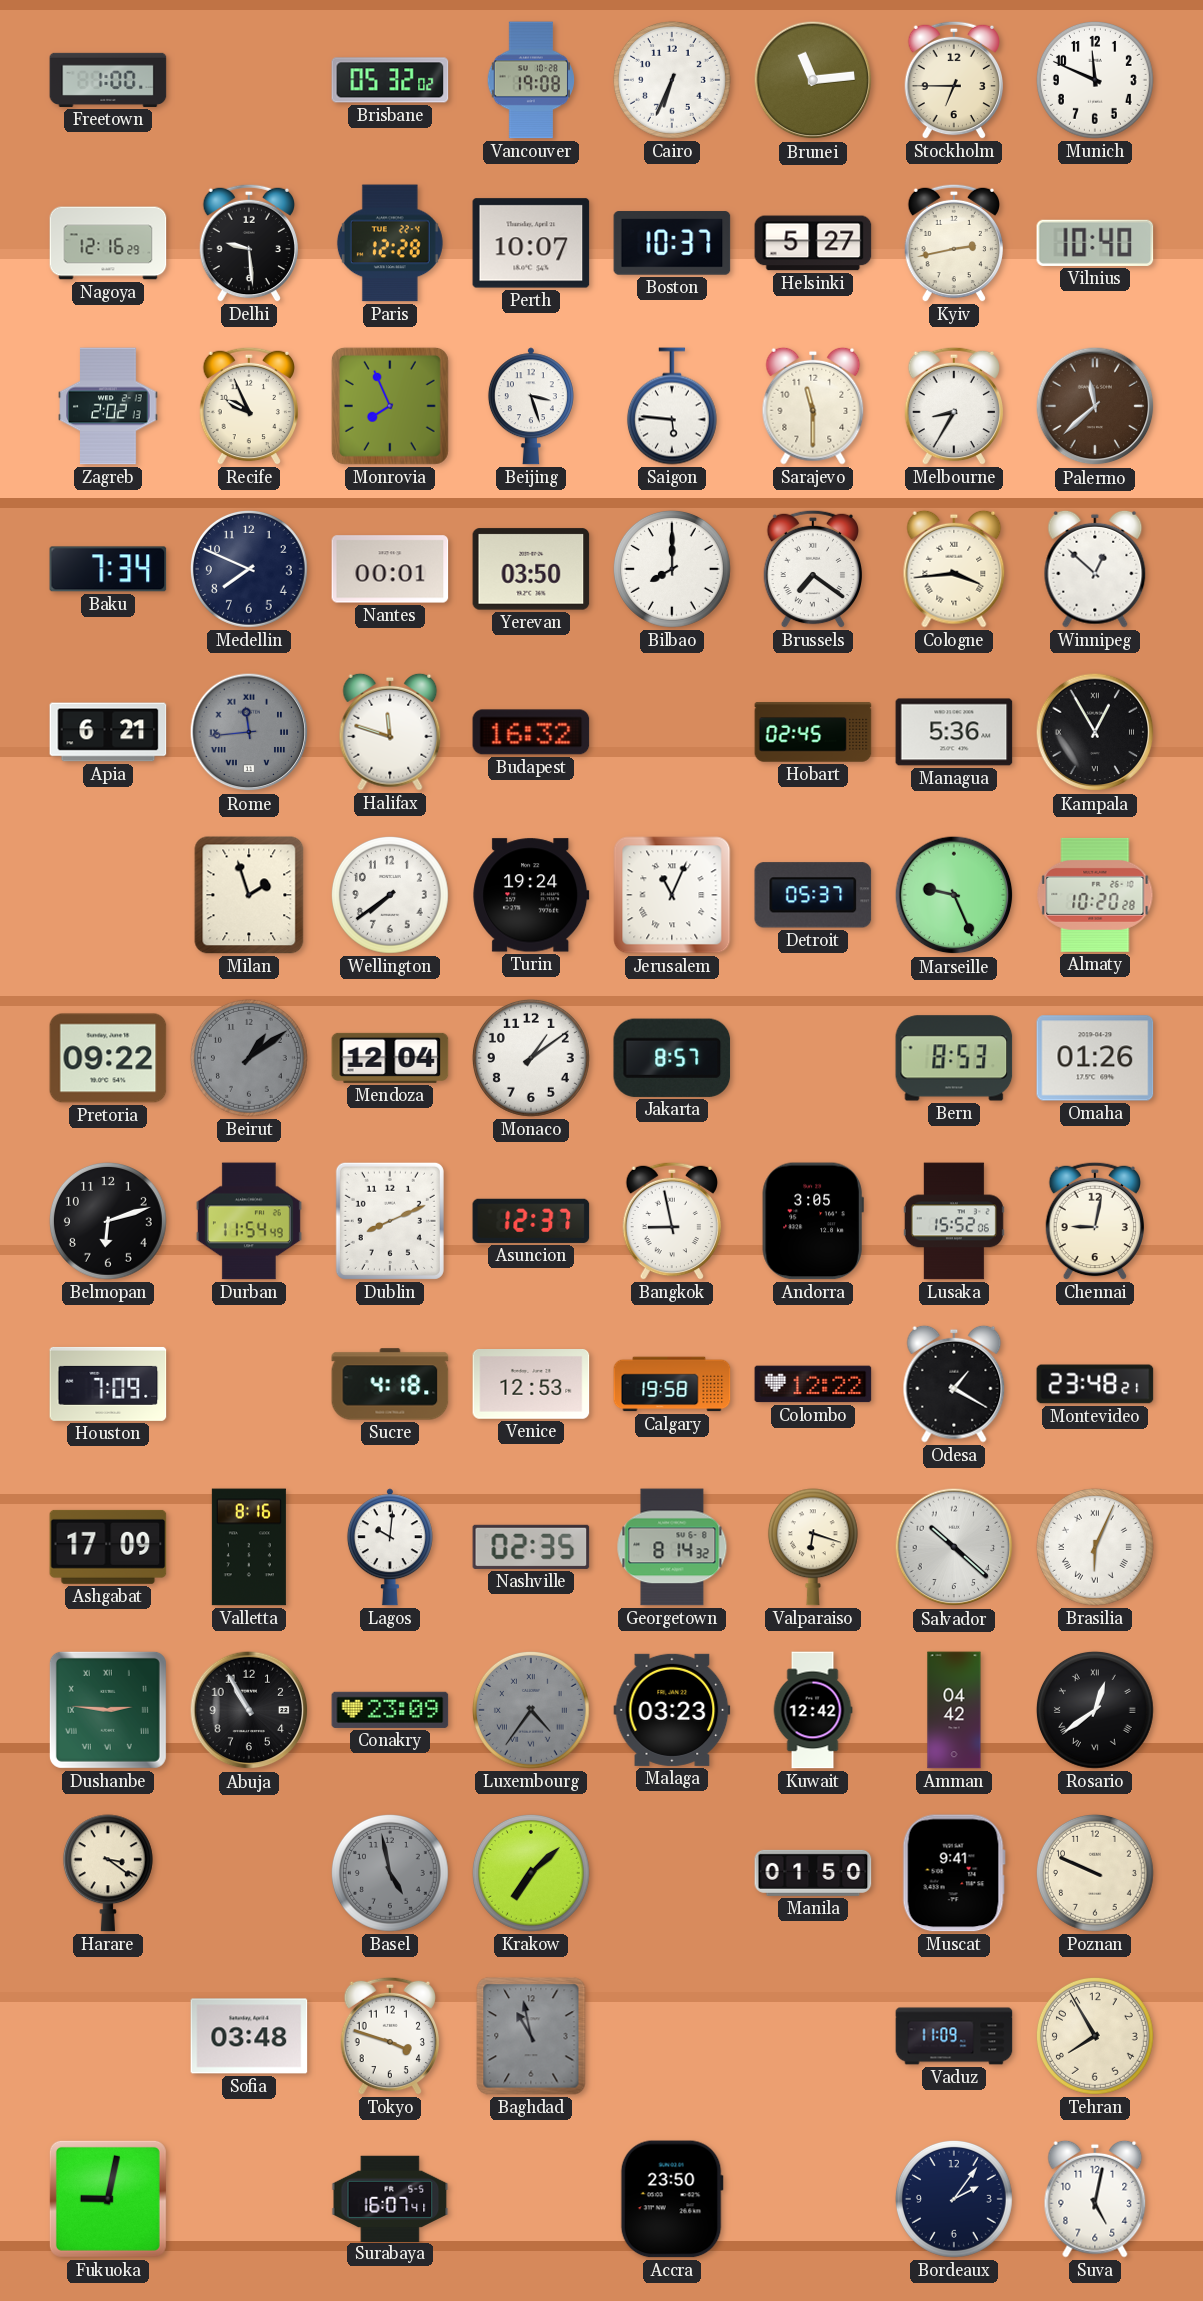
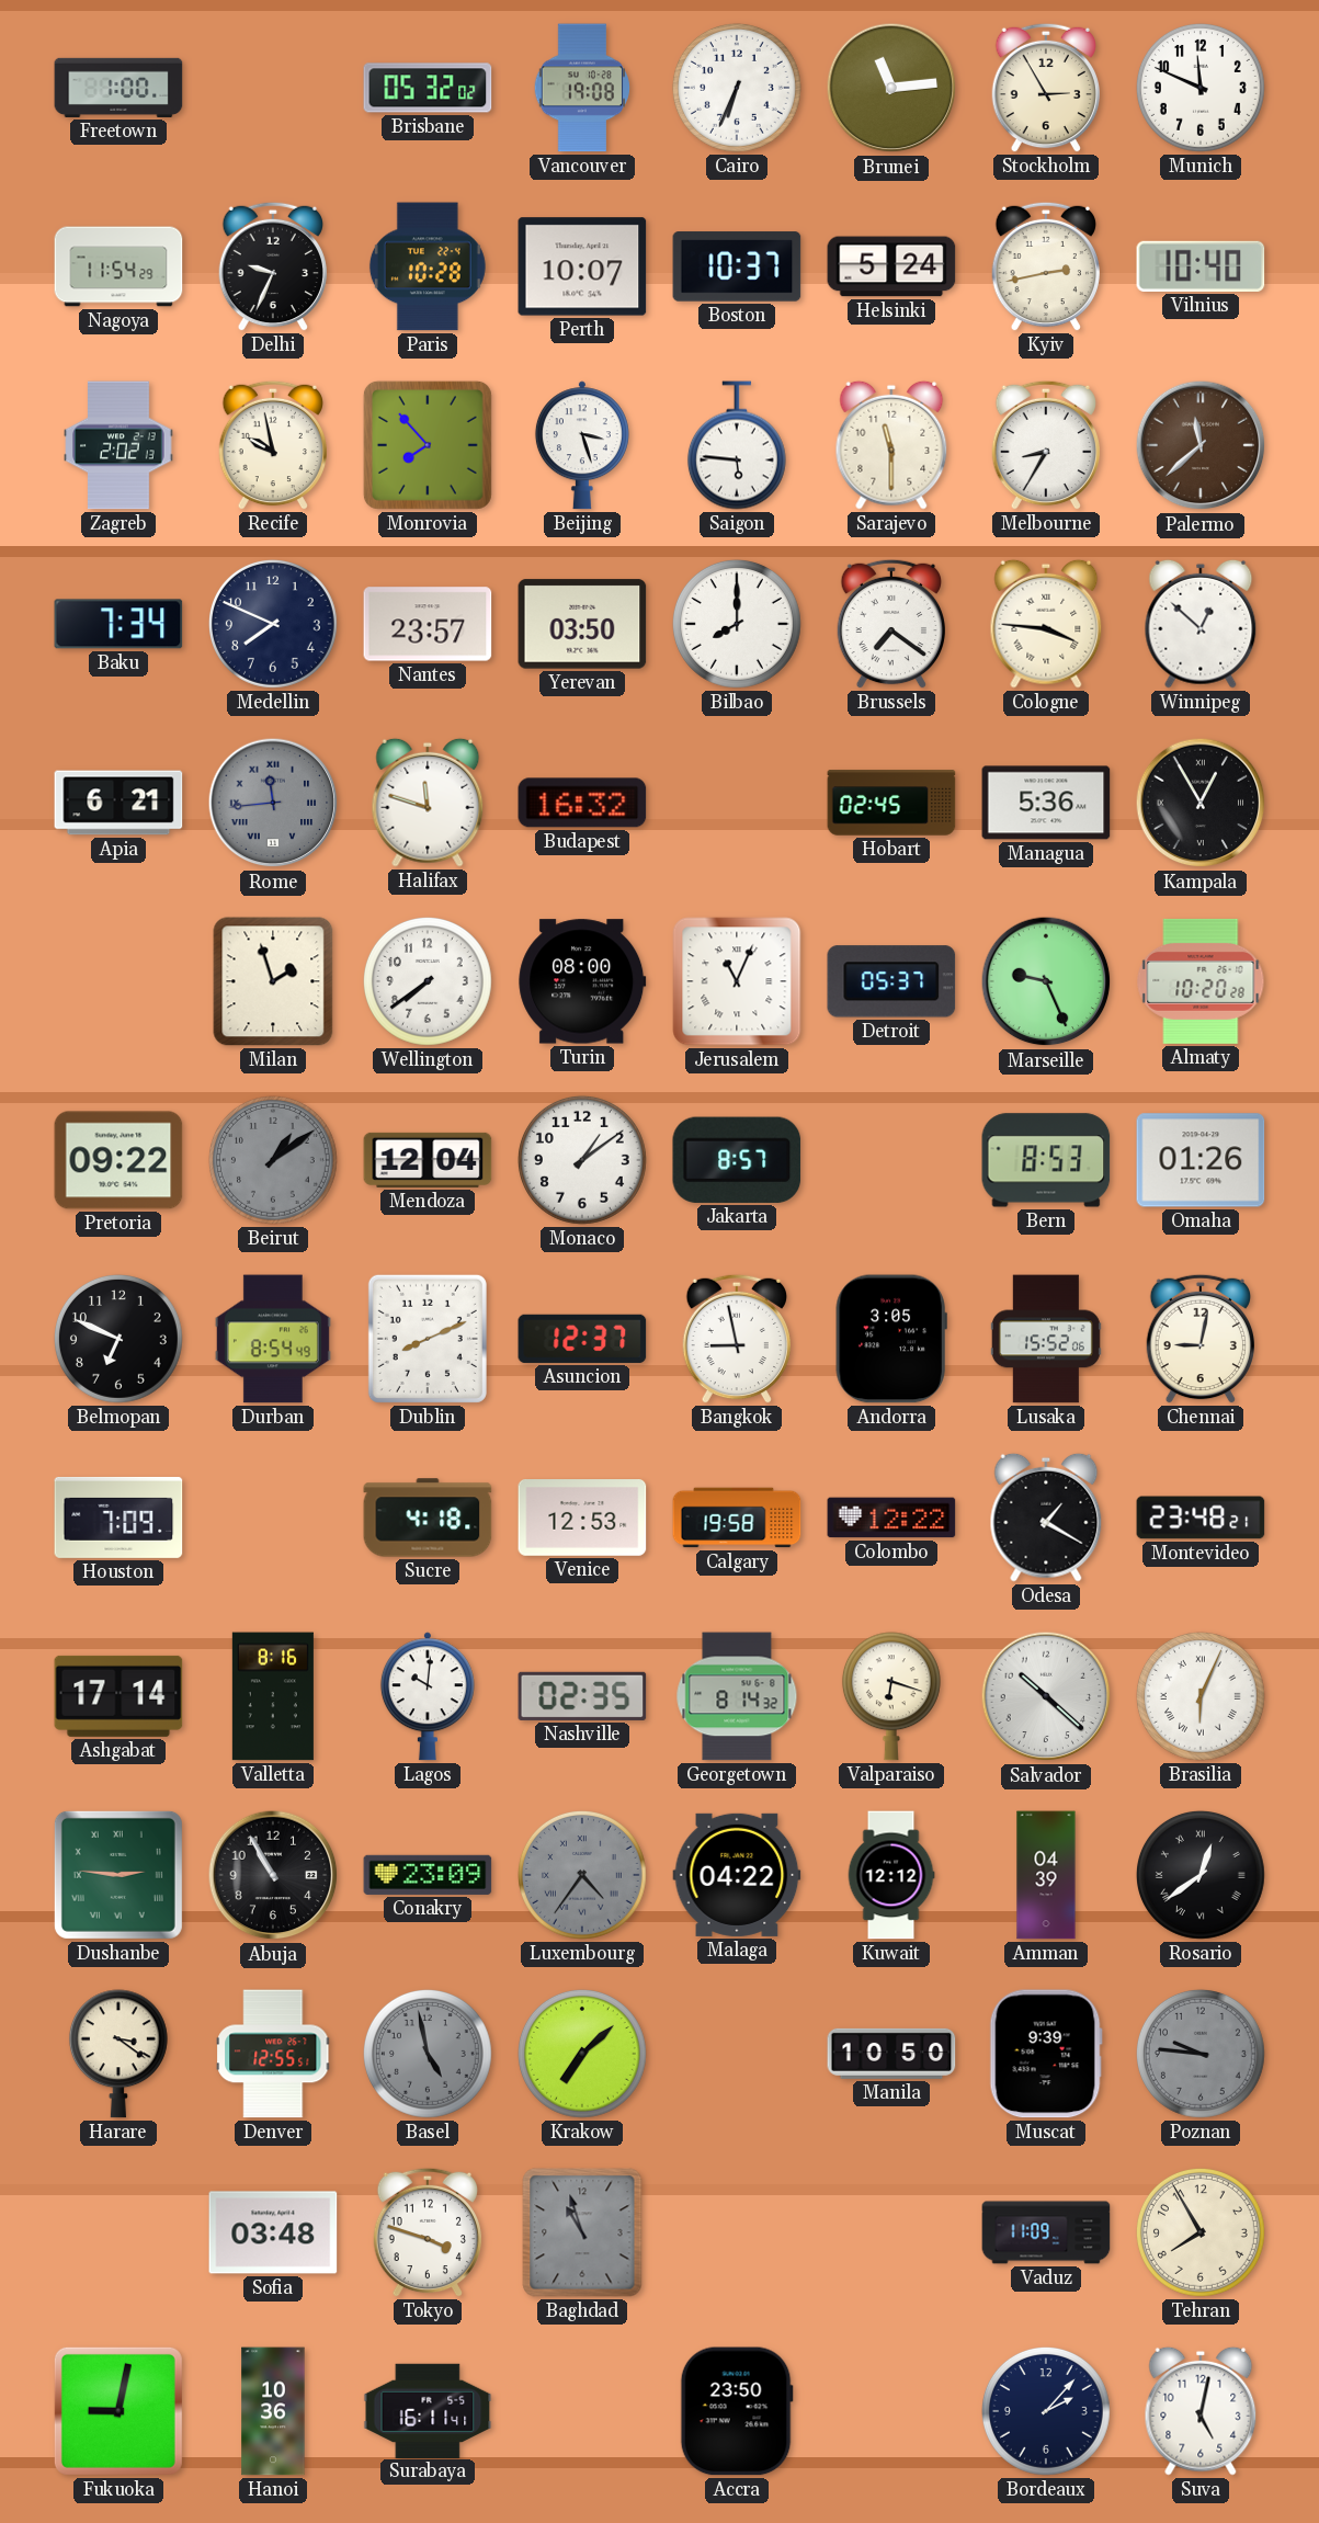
Stockholm: 6:45 -> 2:55
Nagoya: 12:16 -> 11:54
Delhi: 9:29 -> 9:34
Paris: 12:28 -> 10:28
Helsinki: 5:27 -> 5:24
Recife: 9:56 -> 9:58
Monrovia: 7:56 -> 7:53
Nantes: 00:01 -> 23:57
Cologne: 3:44 -> 3:46
Turin: 19:24 -> 08:00
Belmopan: 6:12 -> 6:49
Durban: 11:54 -> 8:54
Ashgabat: 17:09 -> 17:14
Malaga: 03:23 -> 04:22
Kuwait: 12:42 -> 12:12
Amman: 04:42 -> 04:39
Denver: none -> 12:55
Manila: 01:50 -> 10:50
Muscat: 9:41 -> 9:39
Poznan: 9:49 -> 9:46
Poznan dial: cream -> grey
Baghdad: 10:58 -> 10:57
Hanoi: none -> 10:36
Surabaya: 16:07 -> 16:11
Bordeaux: 2:06 -> 2:07
